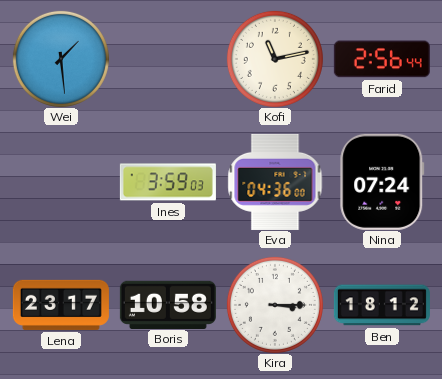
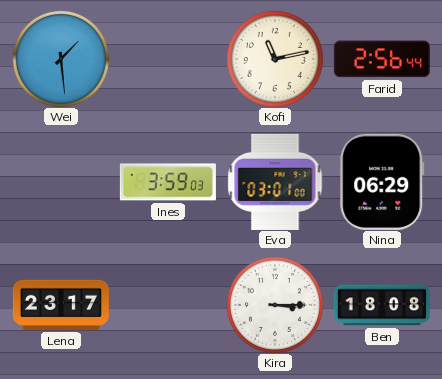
Eva: 04:36 -> 03:01
Nina: 07:24 -> 06:29
Boris: 10:58 -> none
Ben: 18:12 -> 18:08
